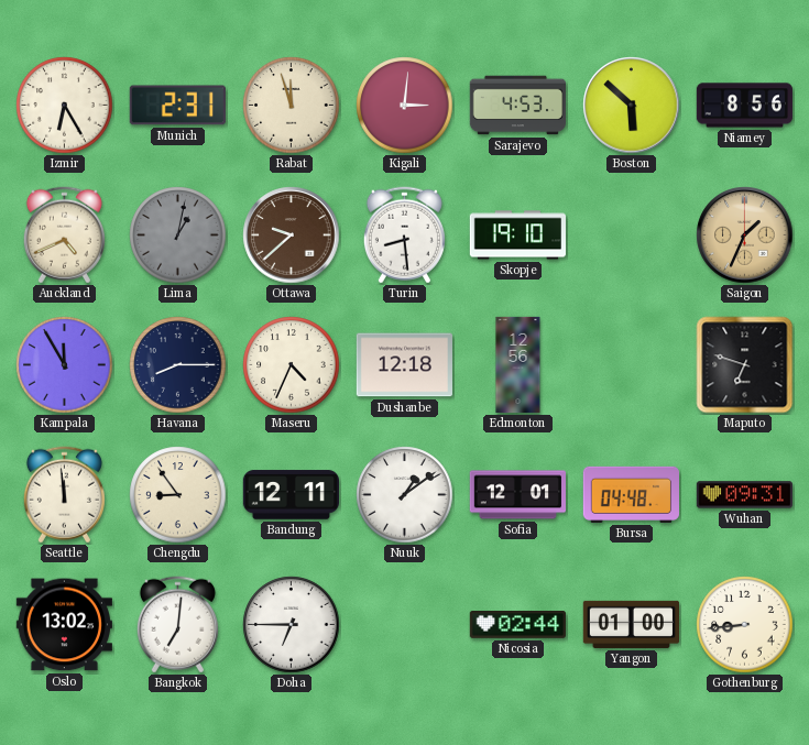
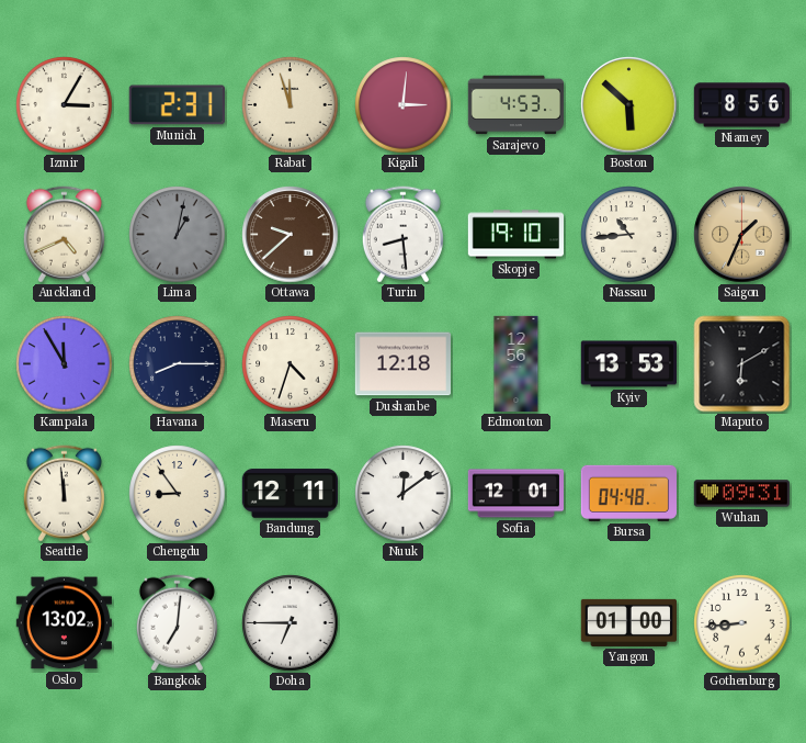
Izmir: 6:25 -> 3:05
Nassau: none -> 10:44
Maseru: 4:34 -> 4:33
Kyiv: none -> 13:53
Maputo: 6:48 -> 6:10
Nuuk: 1:09 -> 12:09
Nicosia: 02:44 -> none
